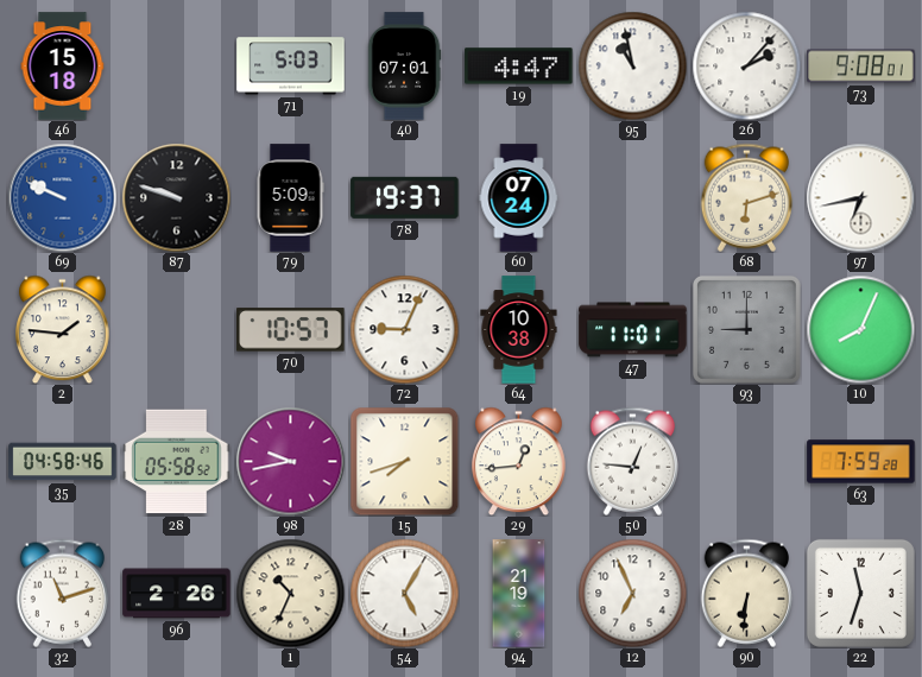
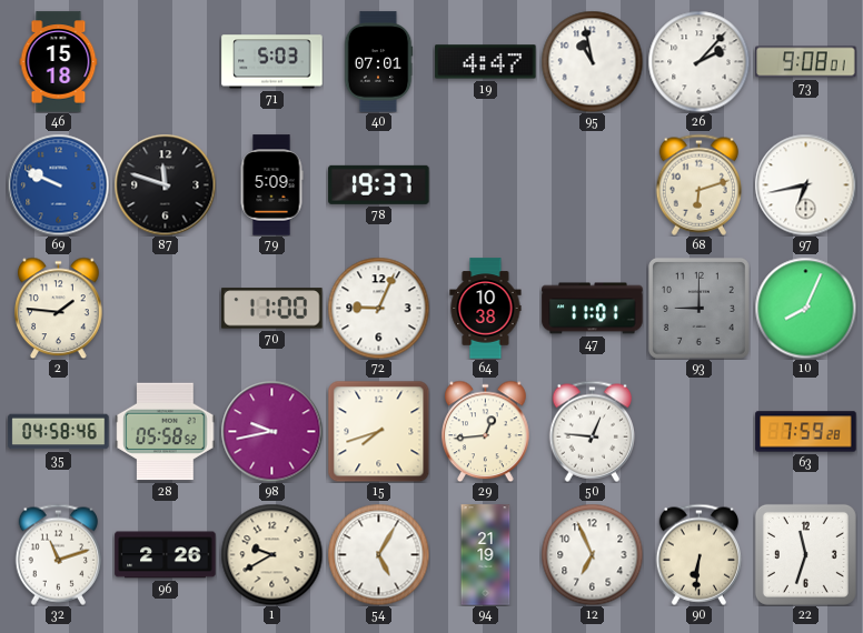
87: 9:48 -> 11:48
60: 07:24 -> none
70: 10:57 -> 11:00
1: 10:34 -> 9:40
